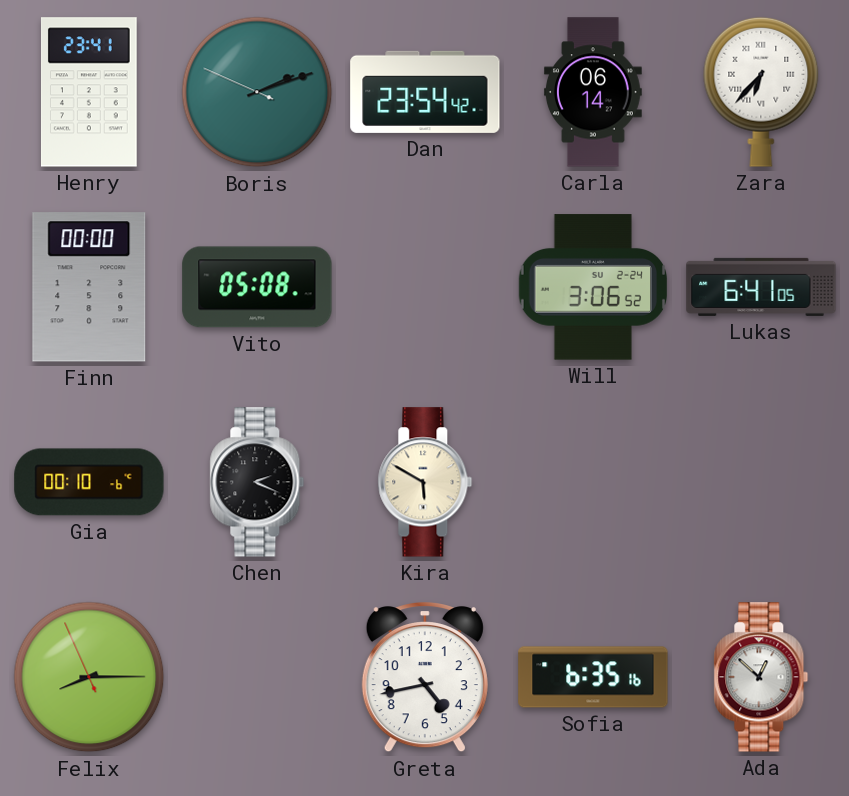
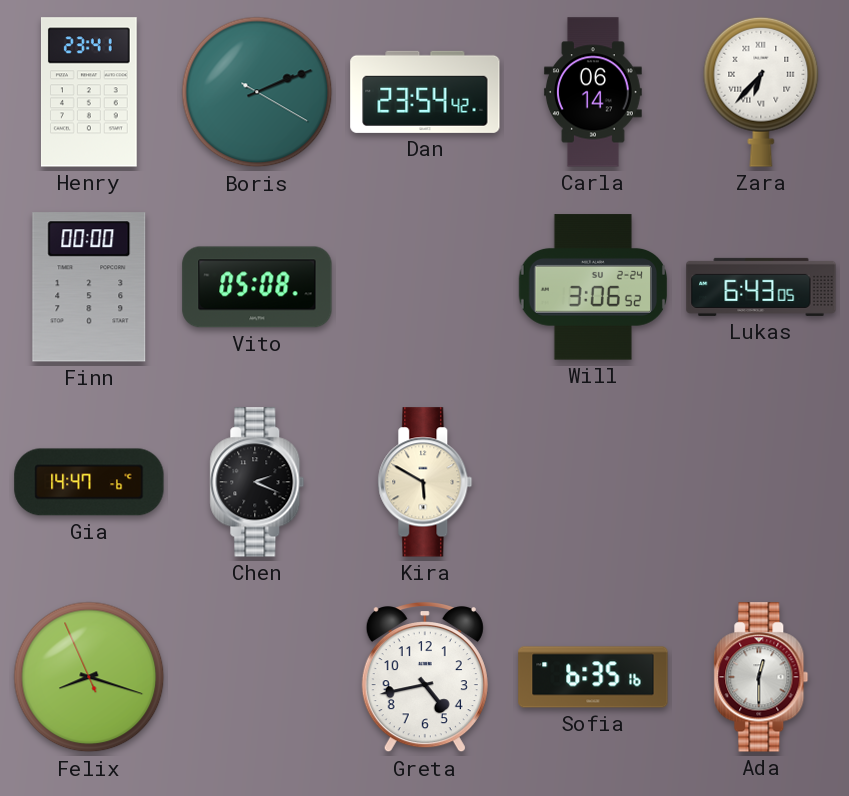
Boris: 2:11:49 -> 2:11:20
Lukas: 6:41 -> 6:43
Gia: 00:10 -> 14:47
Felix: 8:14 -> 8:17
Ada: 12:52 -> 12:30
